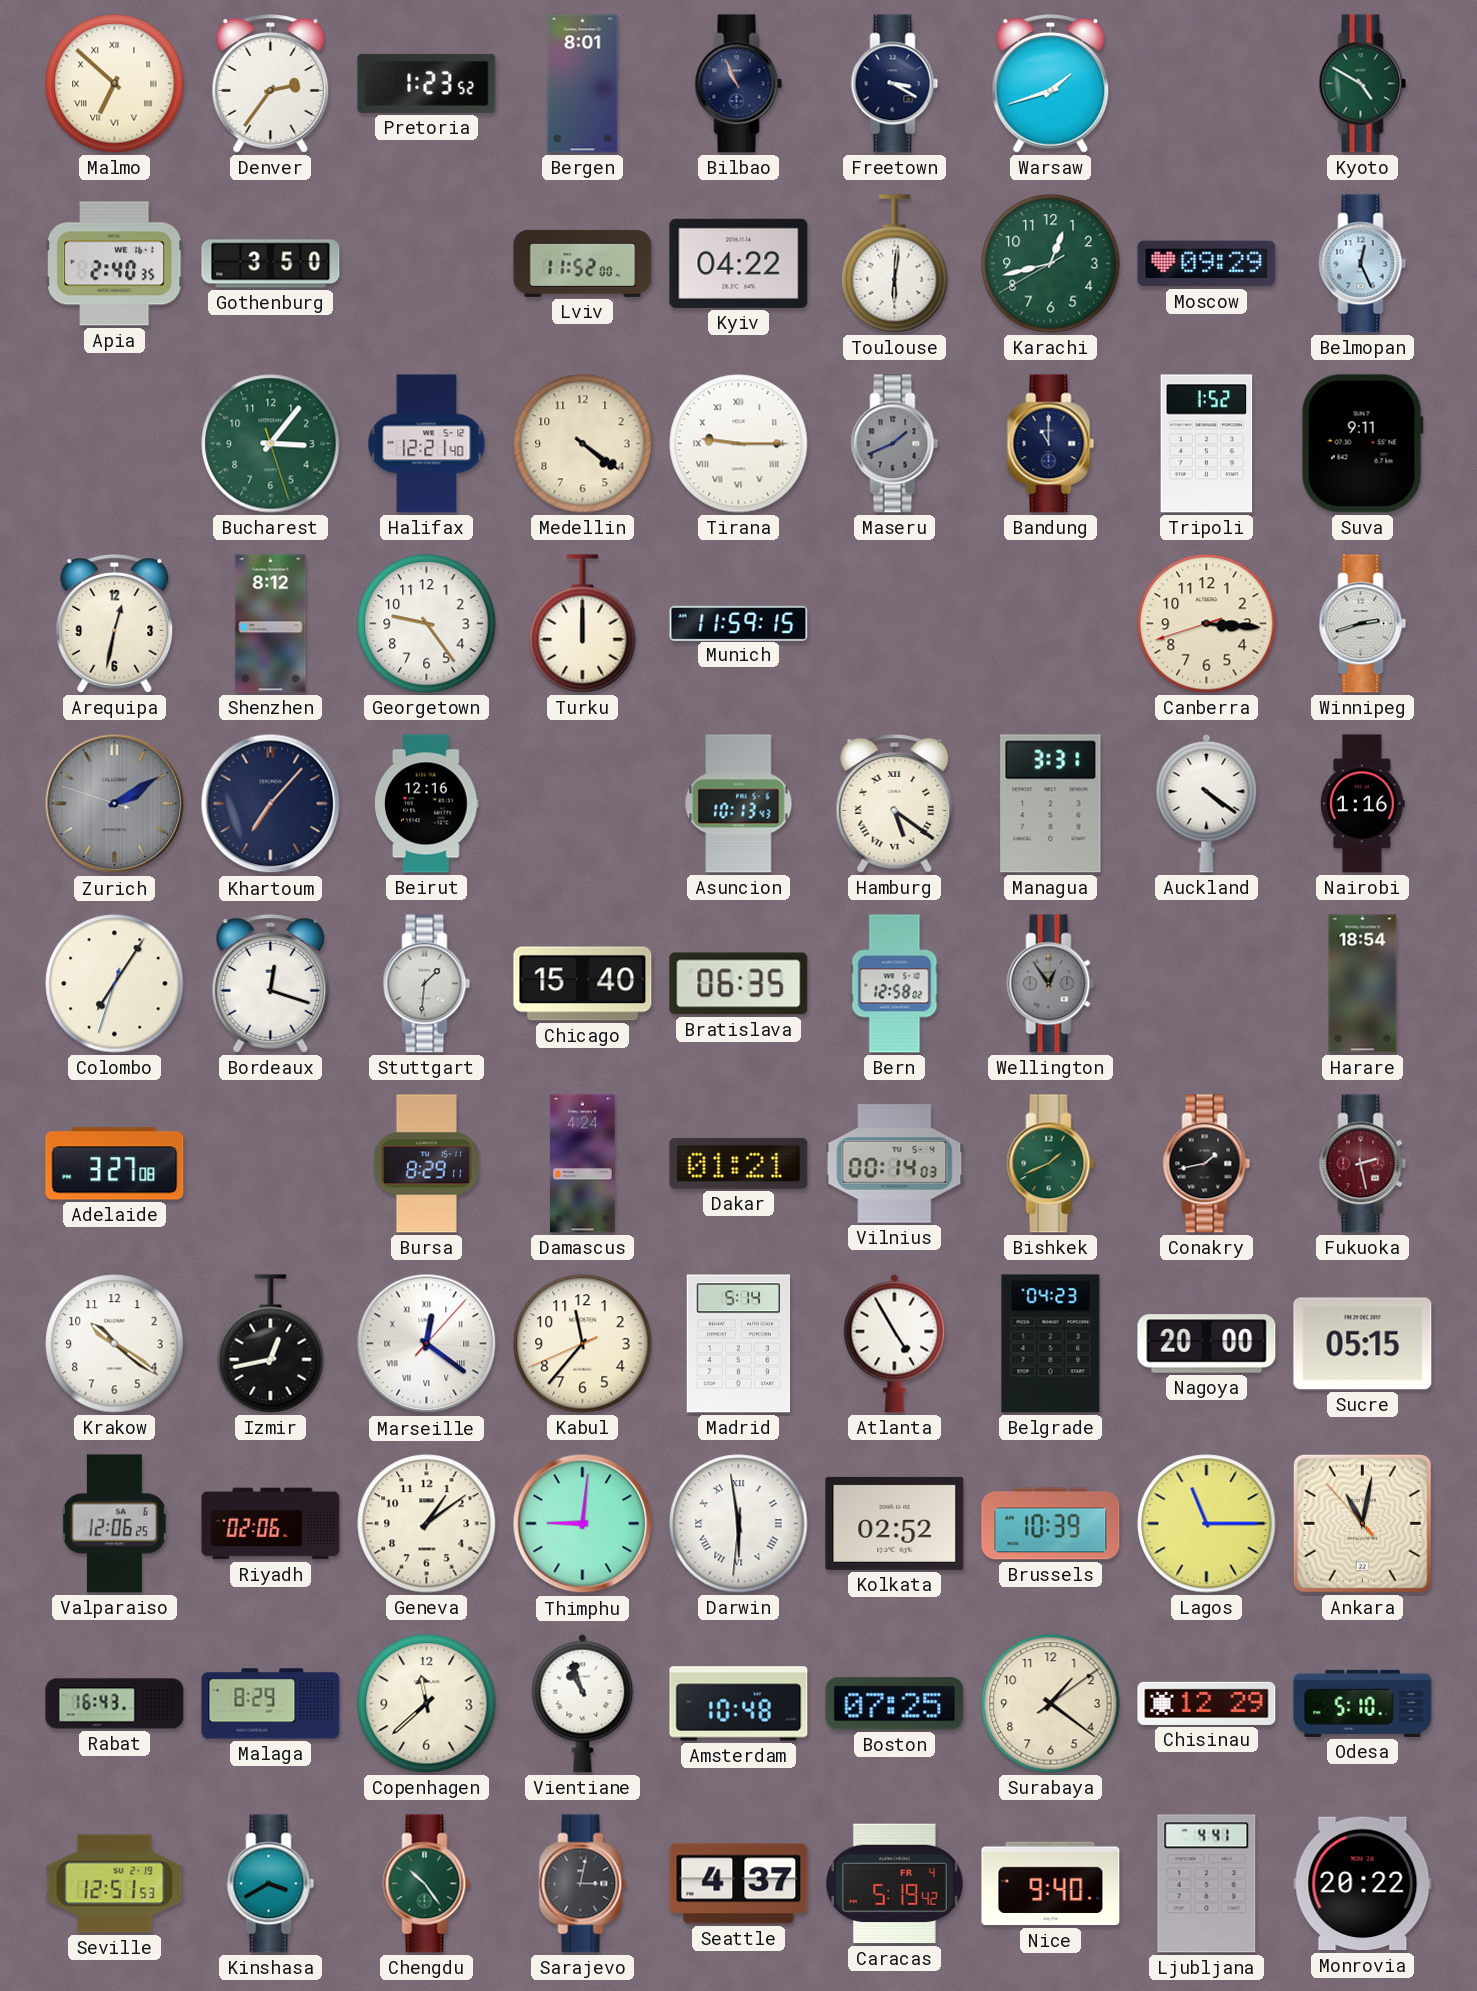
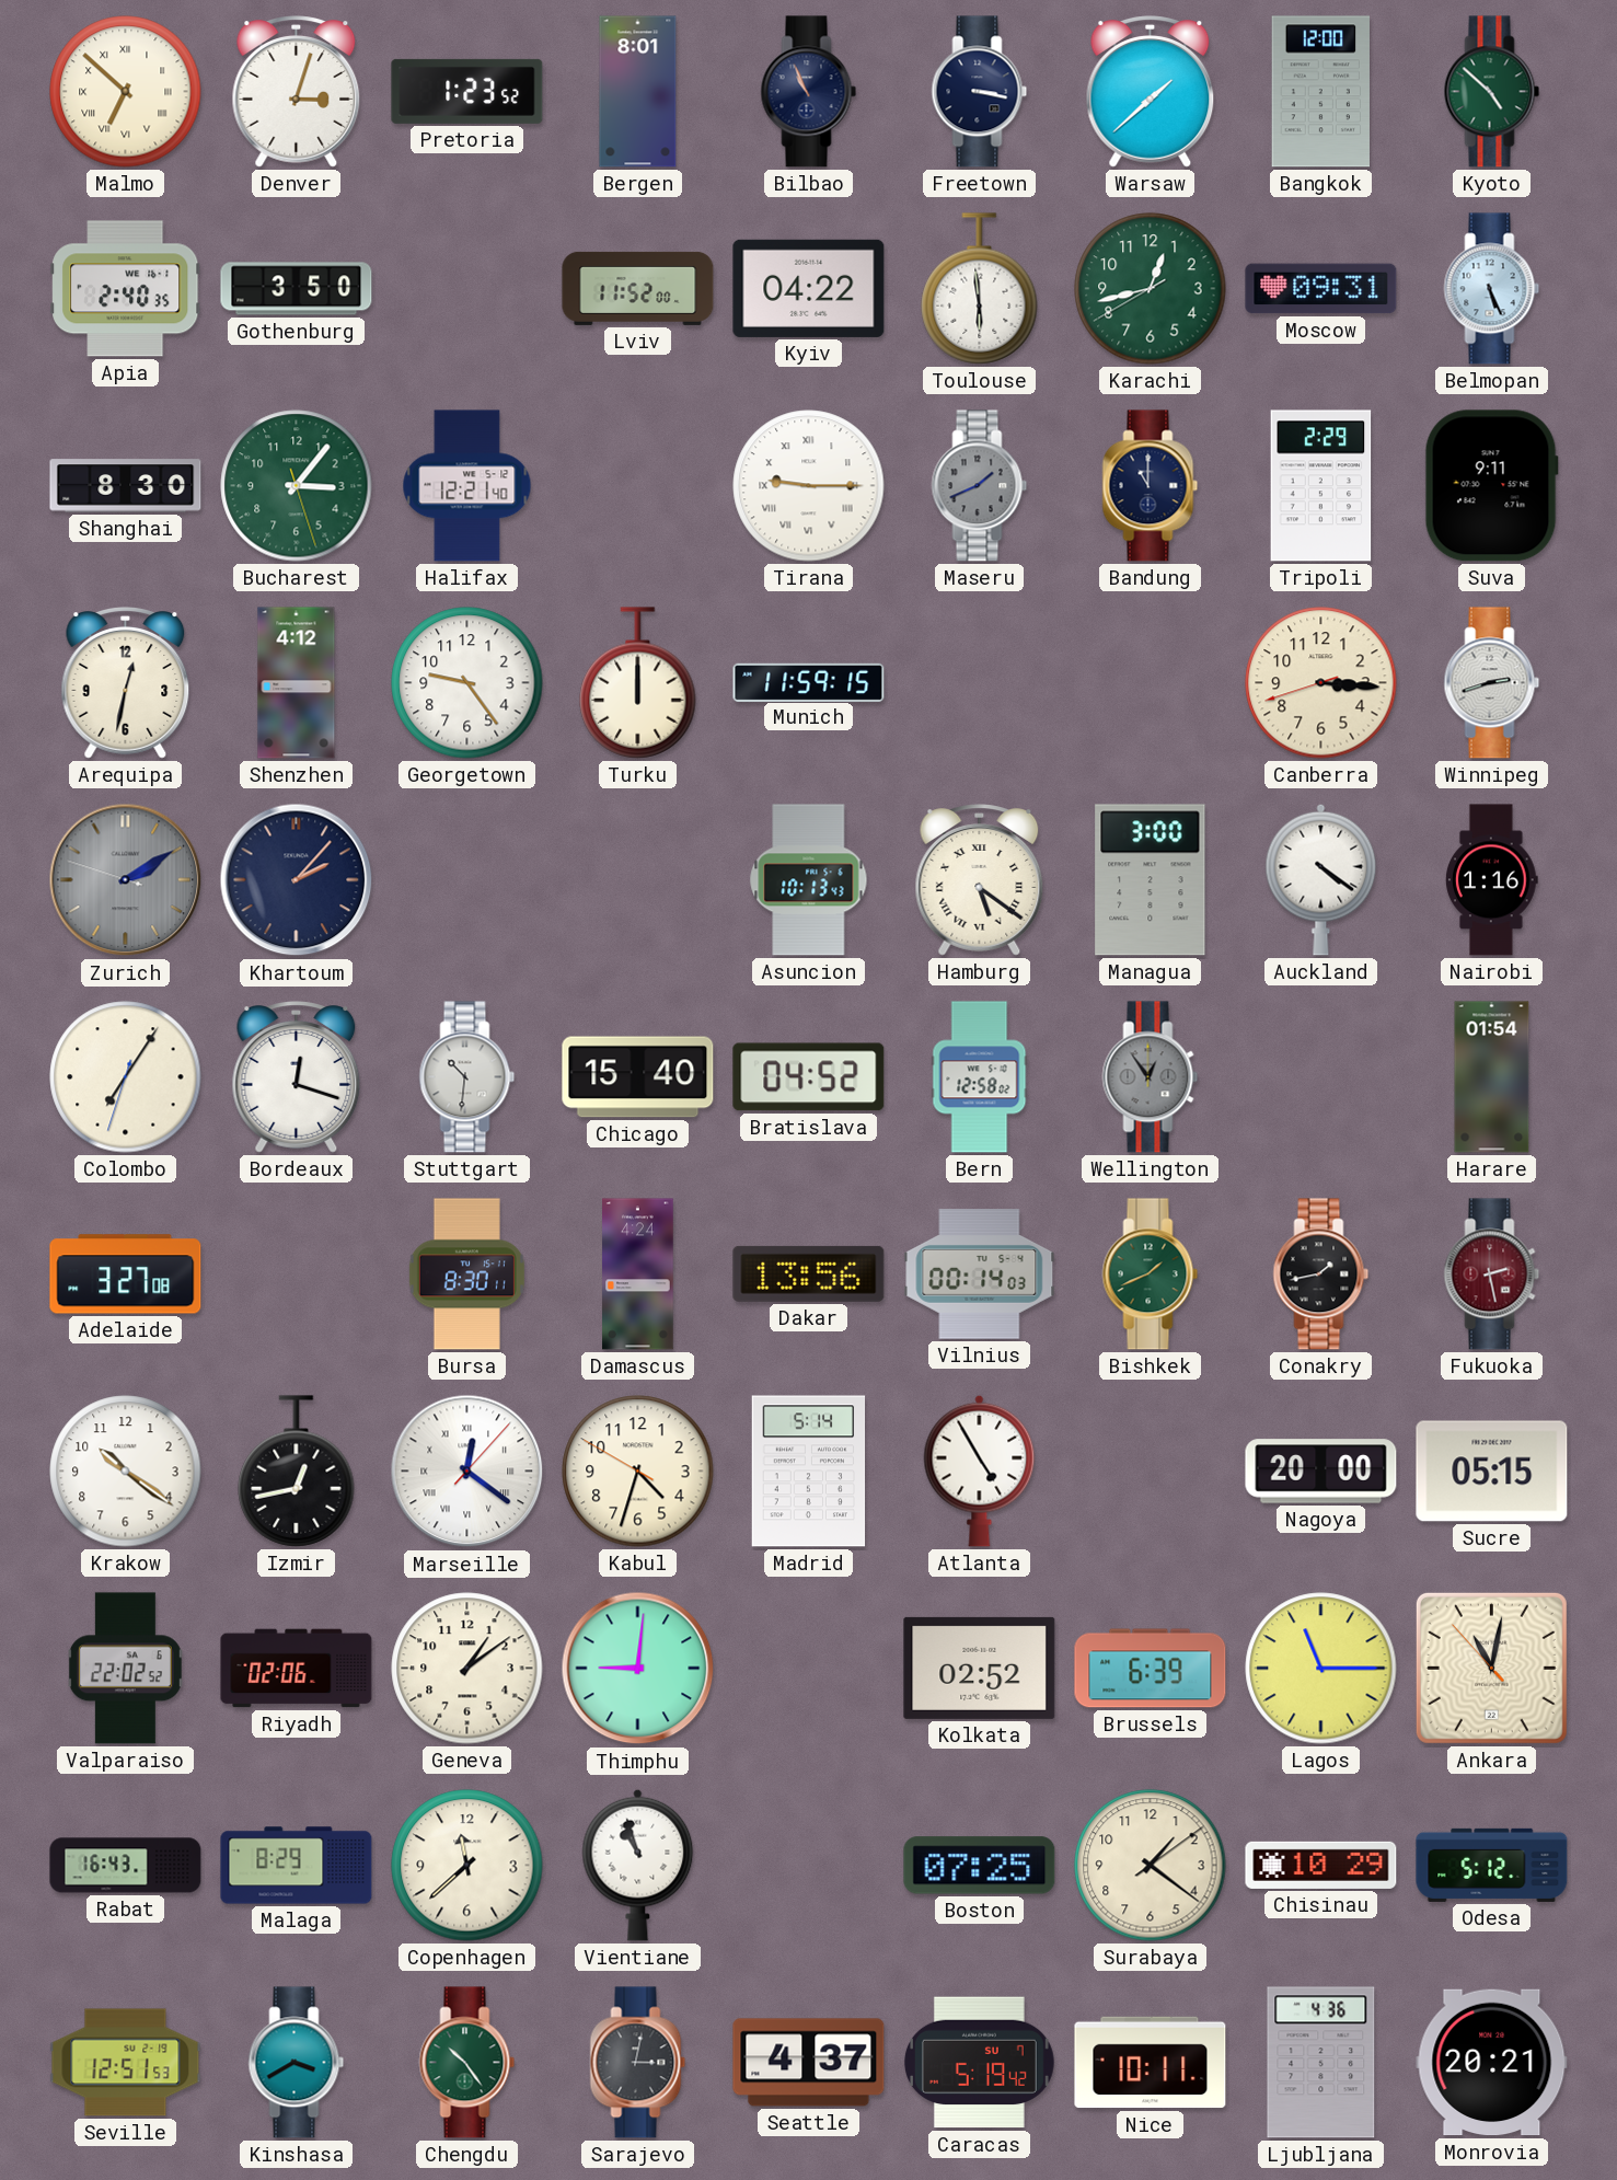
Denver: 2:36 -> 3:03
Freetown: 3:20 -> 3:17
Warsaw: 1:42 -> 1:38
Bangkok: none -> 12:00
Kyoto: 4:50 -> 4:52
Toulouse: 6:01 -> 5:59
Moscow: 09:29 -> 09:31
Belmopan: 12:26 -> 5:26
Shanghai: none -> 8:30
Medellin: 4:21 -> none
Tripoli: 1:52 -> 2:29
Shenzhen: 8:12 -> 4:12
Khartoum: 7:07 -> 2:07
Beirut: 12:16 -> none
Managua: 3:31 -> 3:00
Stuttgart: 1:31 -> 10:31
Bratislava: 06:35 -> 04:52
Harare: 18:54 -> 01:54
Bursa: 8:29 -> 8:30
Dakar: 01:21 -> 13:56
Kabul: 11:36 -> 4:32
Belgrade: 04:23 -> none
Valparaiso: 12:06 -> 22:02
Darwin: 5:58 -> none
Brussels: 10:39 -> 6:39
Amsterdam: 10:48 -> none
Chisinau: 12:29 -> 10:29
Odesa: 5:10 -> 5:12
Caracas date: FR 4 -> SU 7
Nice: 9:40 -> 10:11
Ljubljana: 4:41 -> 4:36
Monrovia: 20:22 -> 20:21
